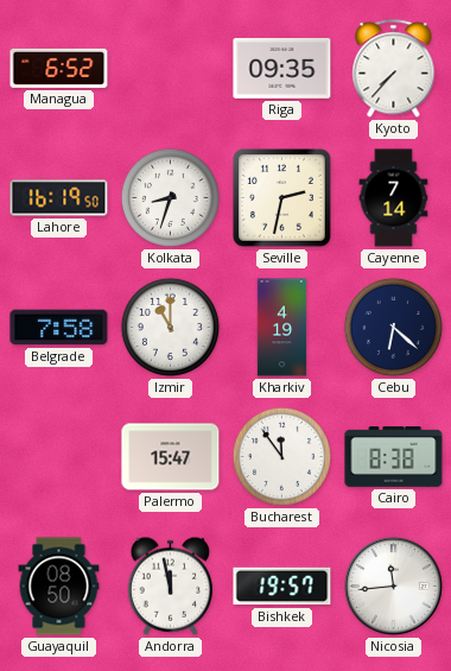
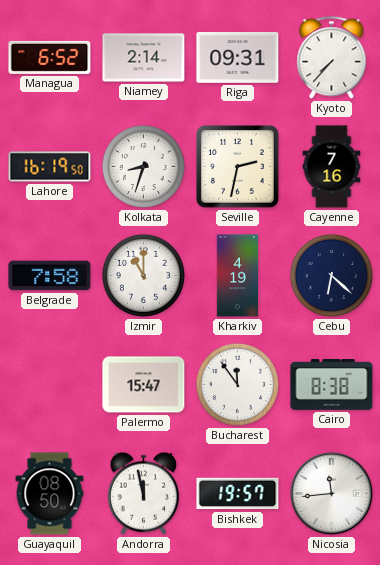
Niamey: none -> 2:14
Riga: 09:35 -> 09:31
Cayenne: 7:14 -> 7:16
